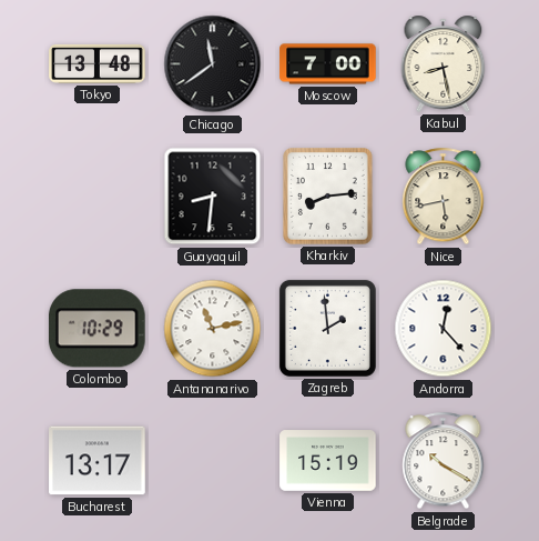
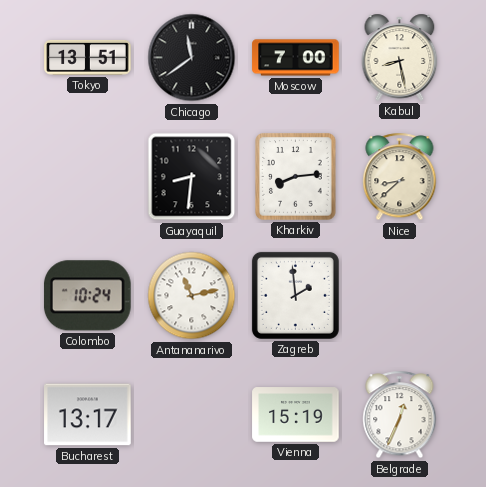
Tokyo: 13:48 -> 13:51
Nice: 5:43 -> 8:38
Colombo: 10:29 -> 10:24
Andorra: 12:23 -> none
Belgrade: 10:20 -> 12:34
